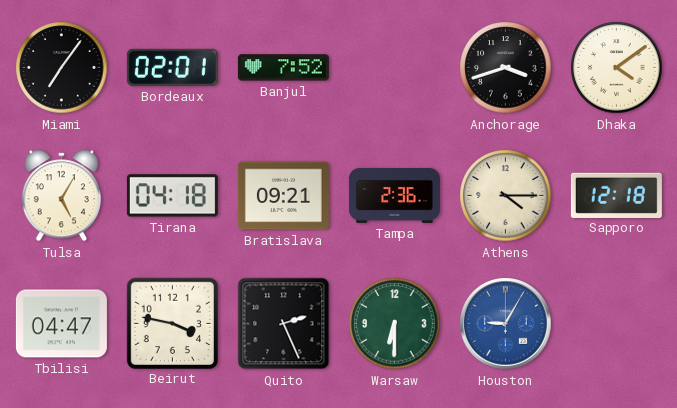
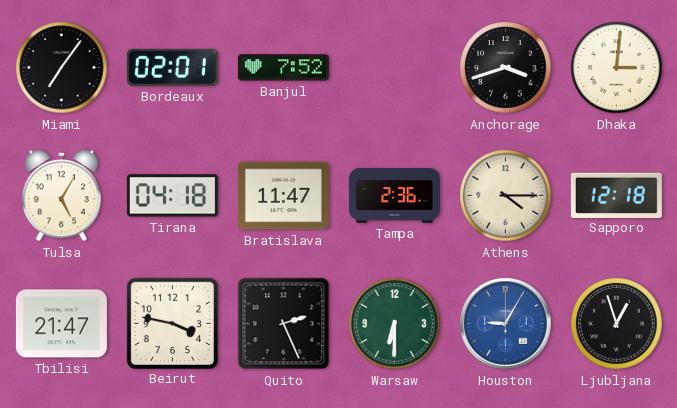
Dhaka: 4:09 -> 3:01
Bratislava: 09:21 -> 11:47
Tbilisi: 04:47 -> 21:47
Ljubljana: none -> 12:57
